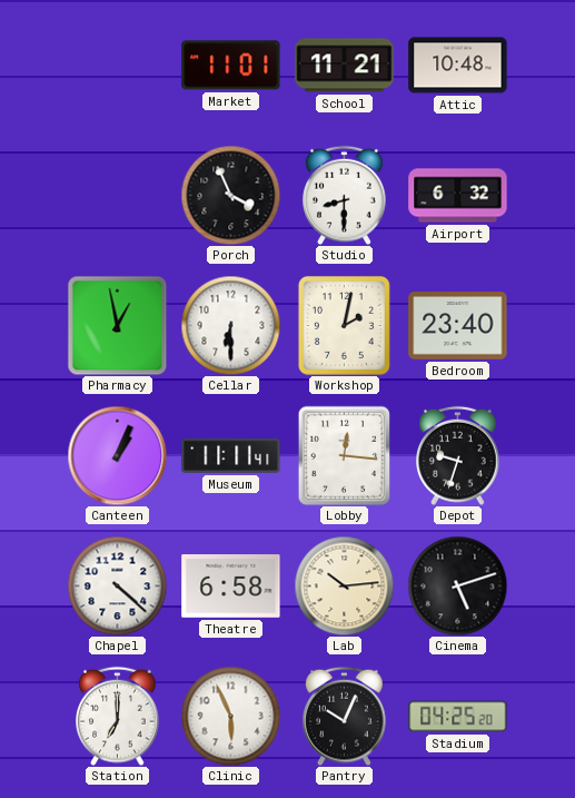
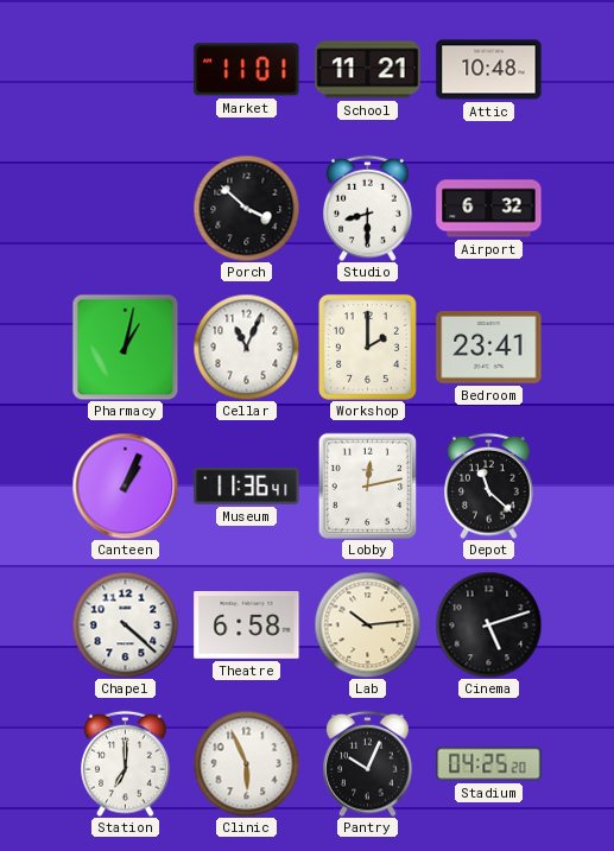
Porch: 3:56 -> 3:52
Pharmacy: 12:58 -> 1:02
Cellar: 6:30 -> 11:04
Workshop: 2:02 -> 2:00
Bedroom: 23:40 -> 23:41
Museum: 11:11 -> 11:36
Lobby: 12:16 -> 12:13
Depot: 9:33 -> 11:22
